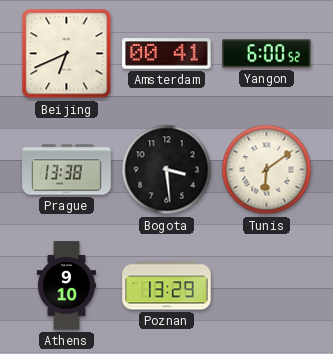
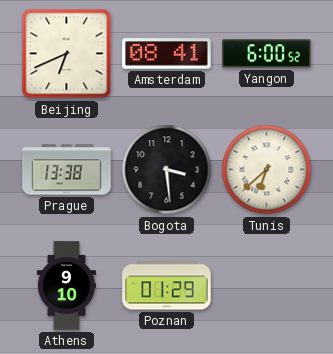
Amsterdam: 00:41 -> 08:41
Tunis: 6:09 -> 6:38
Poznan: 13:29 -> 01:29
